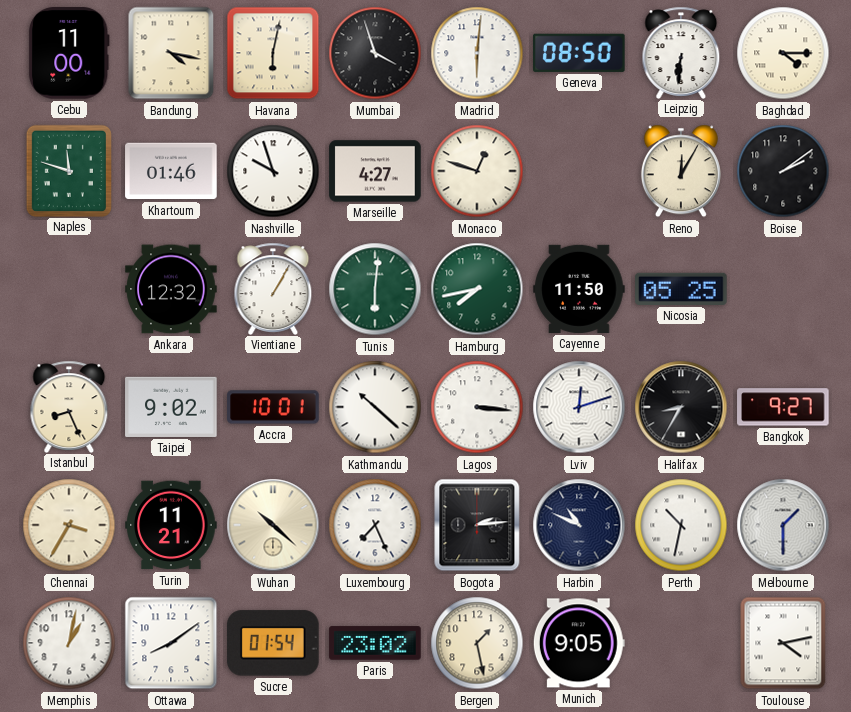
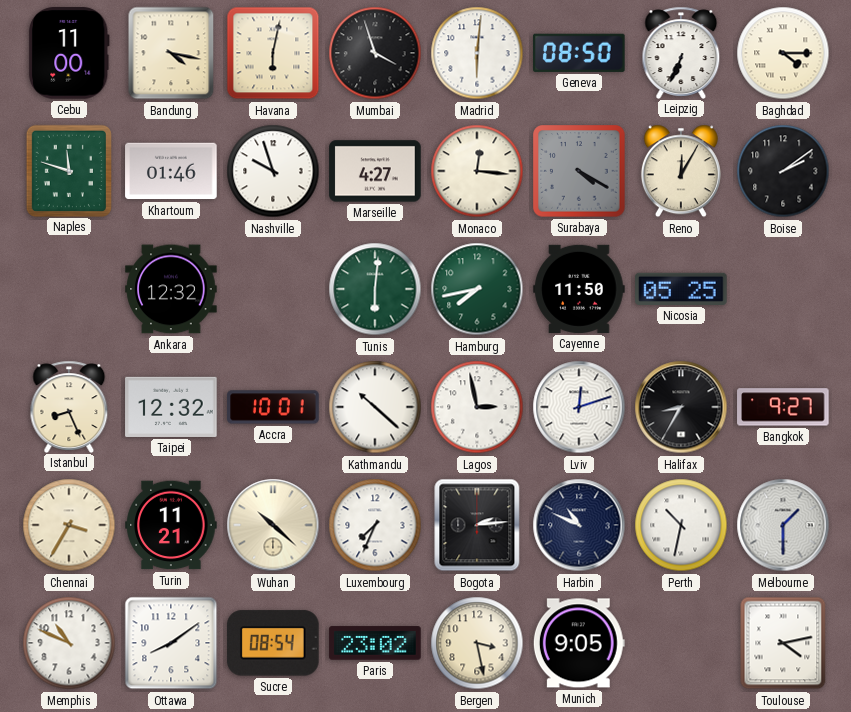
Leipzig: 6:31 -> 6:34
Monaco: 12:48 -> 12:16
Surabaya: none -> 4:20
Vientiane: 1:05 -> none
Taipei: 9:02 -> 12:32
Lagos: 3:16 -> 2:58
Luxembourg: 7:26 -> 7:34
Memphis: 1:02 -> 10:49
Sucre: 01:54 -> 08:54
Bergen: 1:28 -> 3:28
